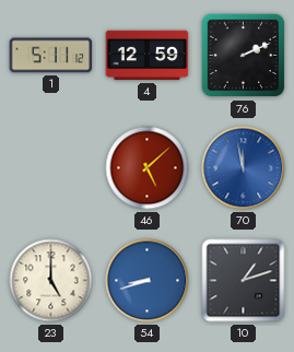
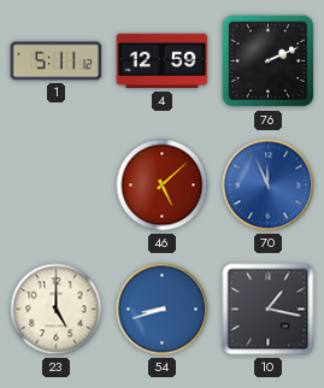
70: 11:58 -> 11:56
10: 1:12 -> 1:17
